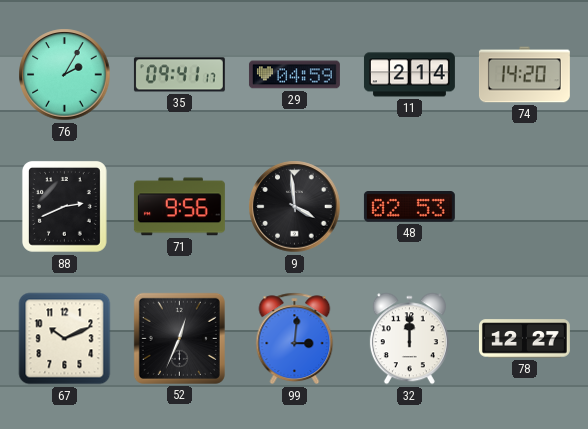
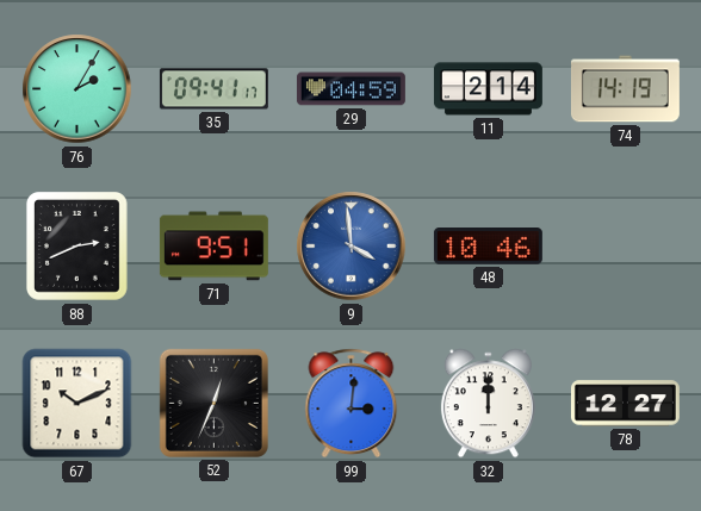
74: 14:20 -> 14:19
71: 9:56 -> 9:51
9 dial: black -> blue
48: 02:53 -> 10:46
